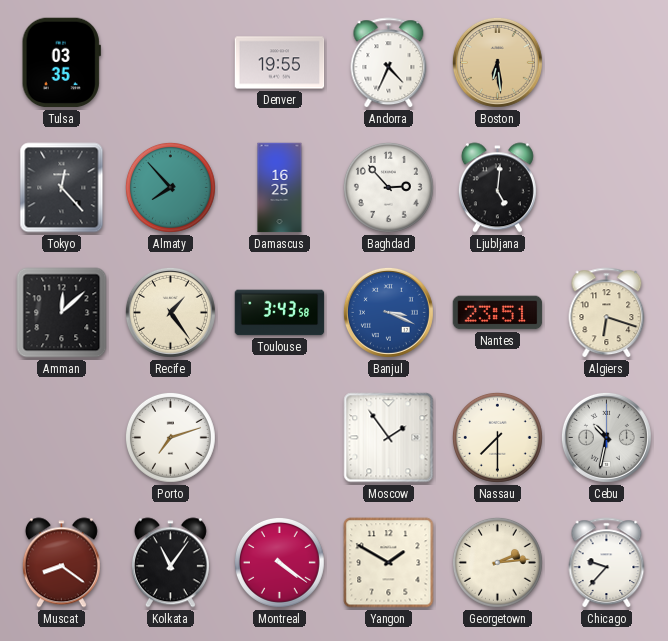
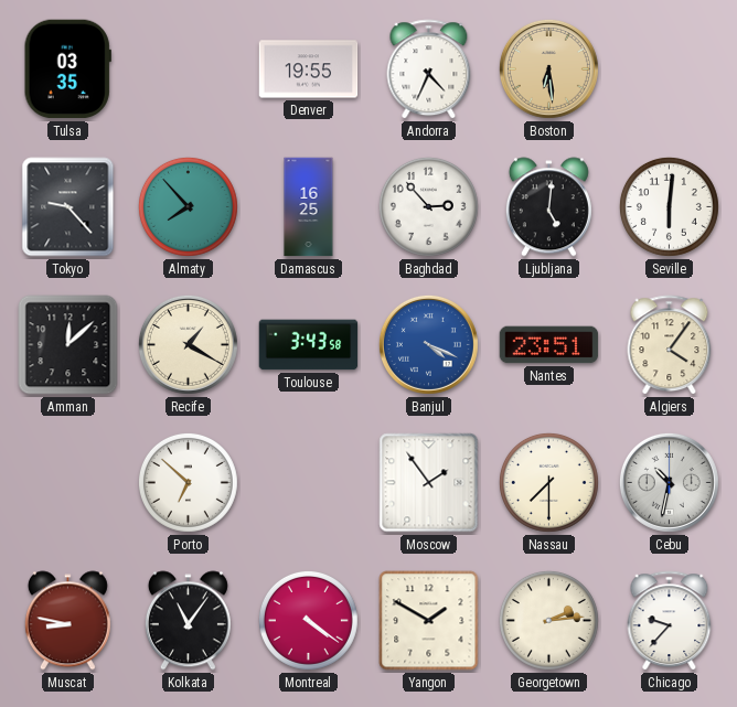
Tokyo: 12:23 -> 9:23
Seville: none -> 6:01
Recife: 1:24 -> 1:20
Banjul: 3:19 -> 4:19
Algiers: 6:18 -> 4:06
Porto: 7:12 -> 6:52
Muscat: 8:21 -> 8:47
